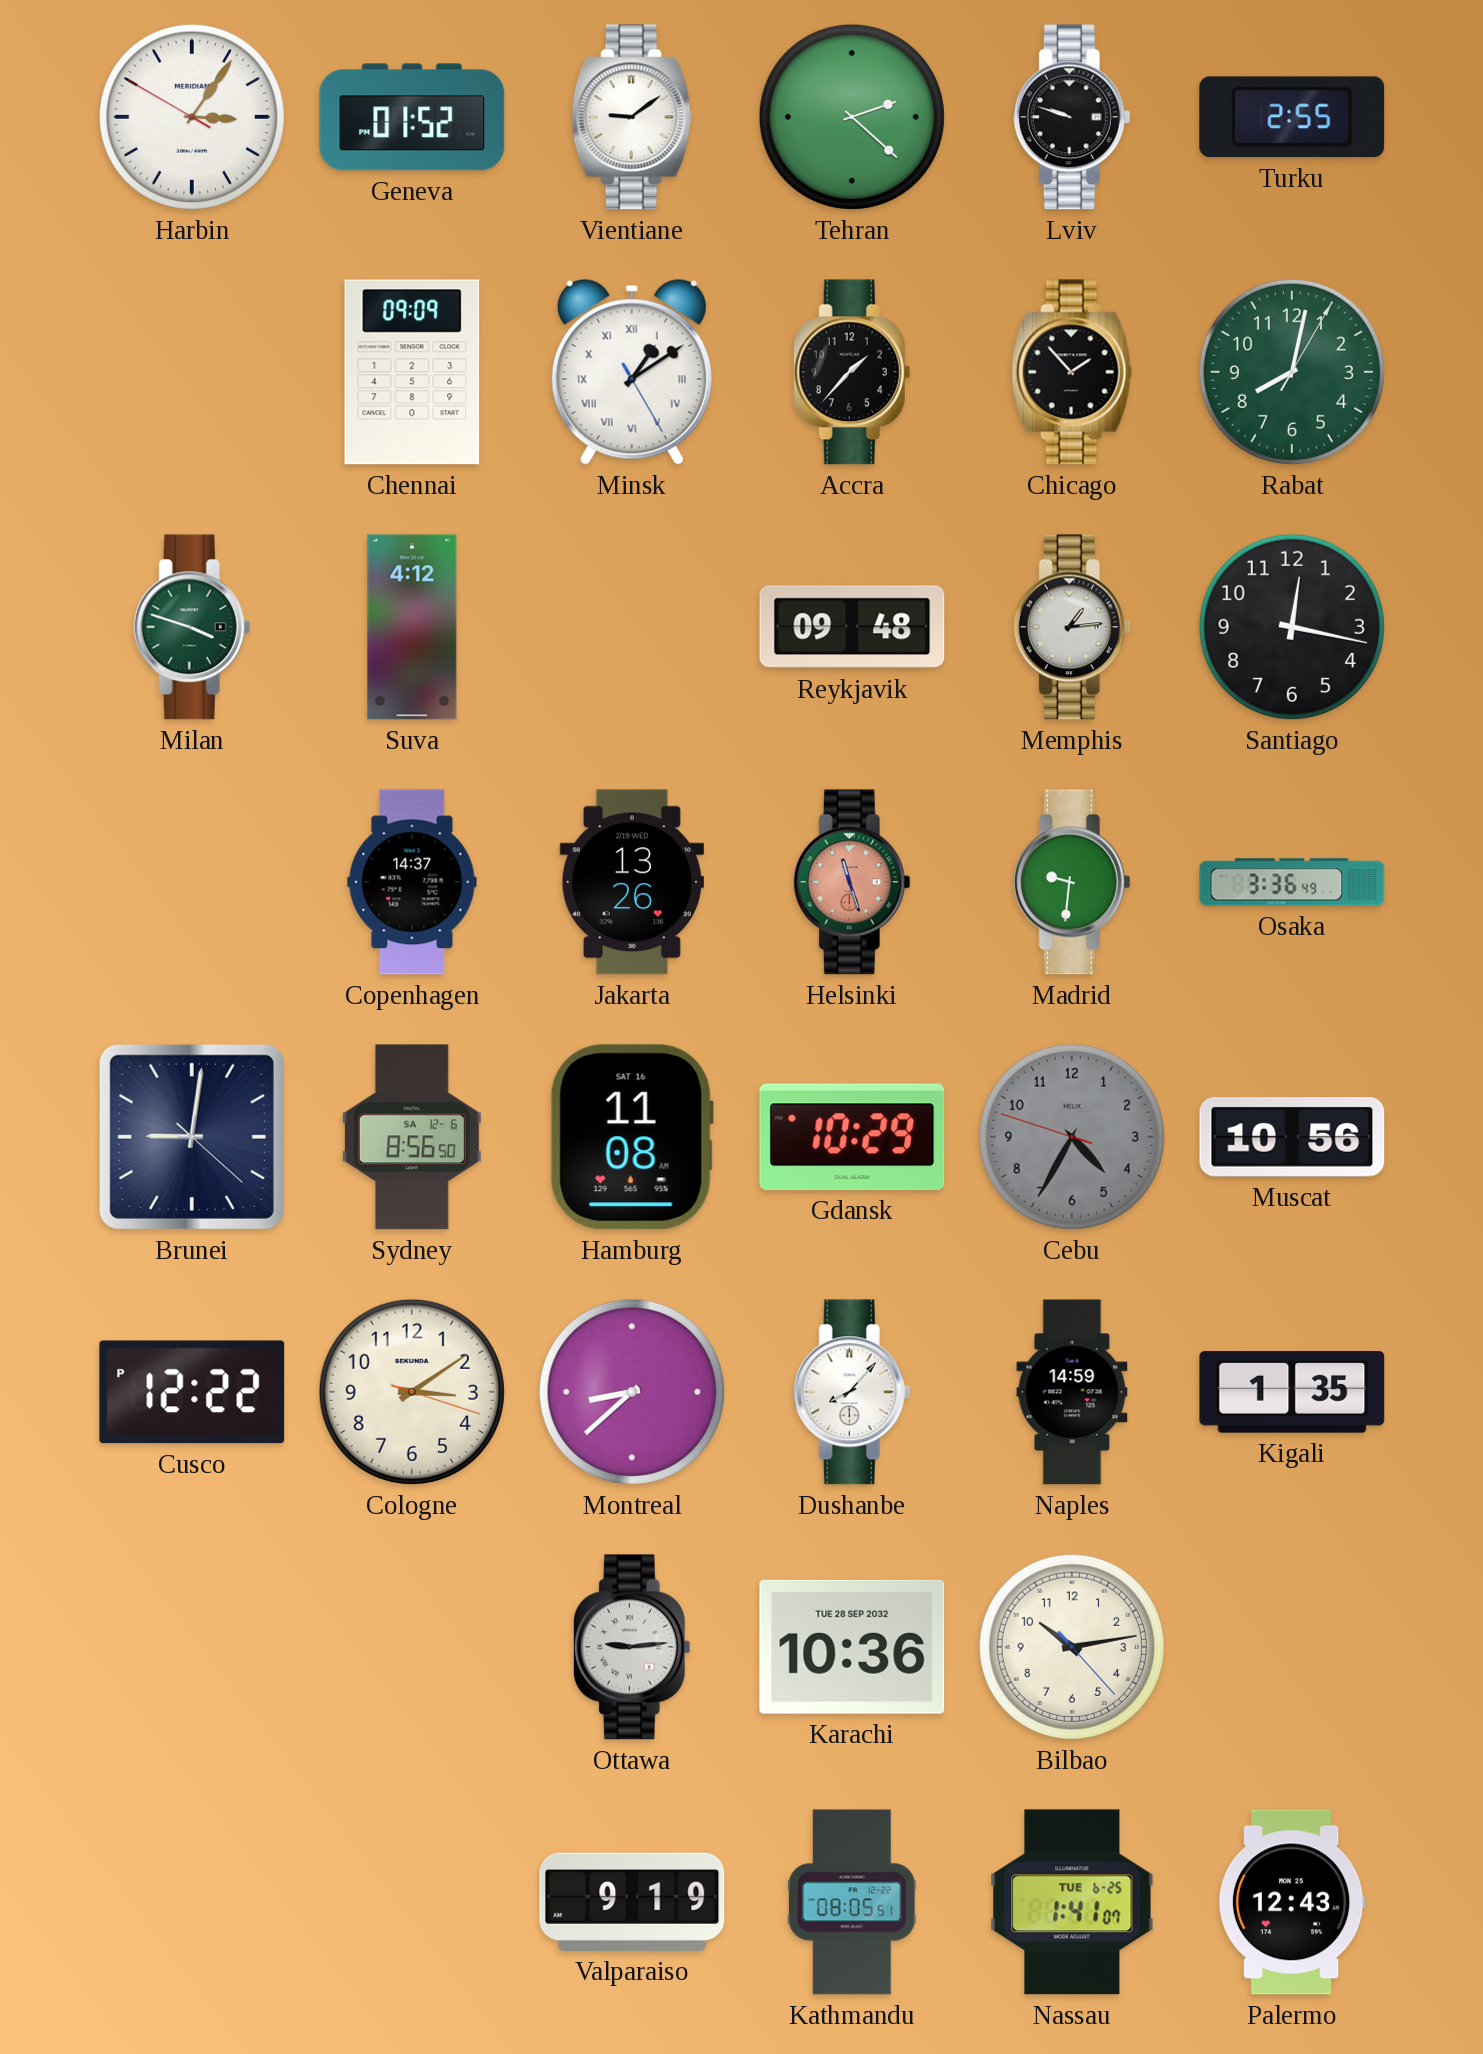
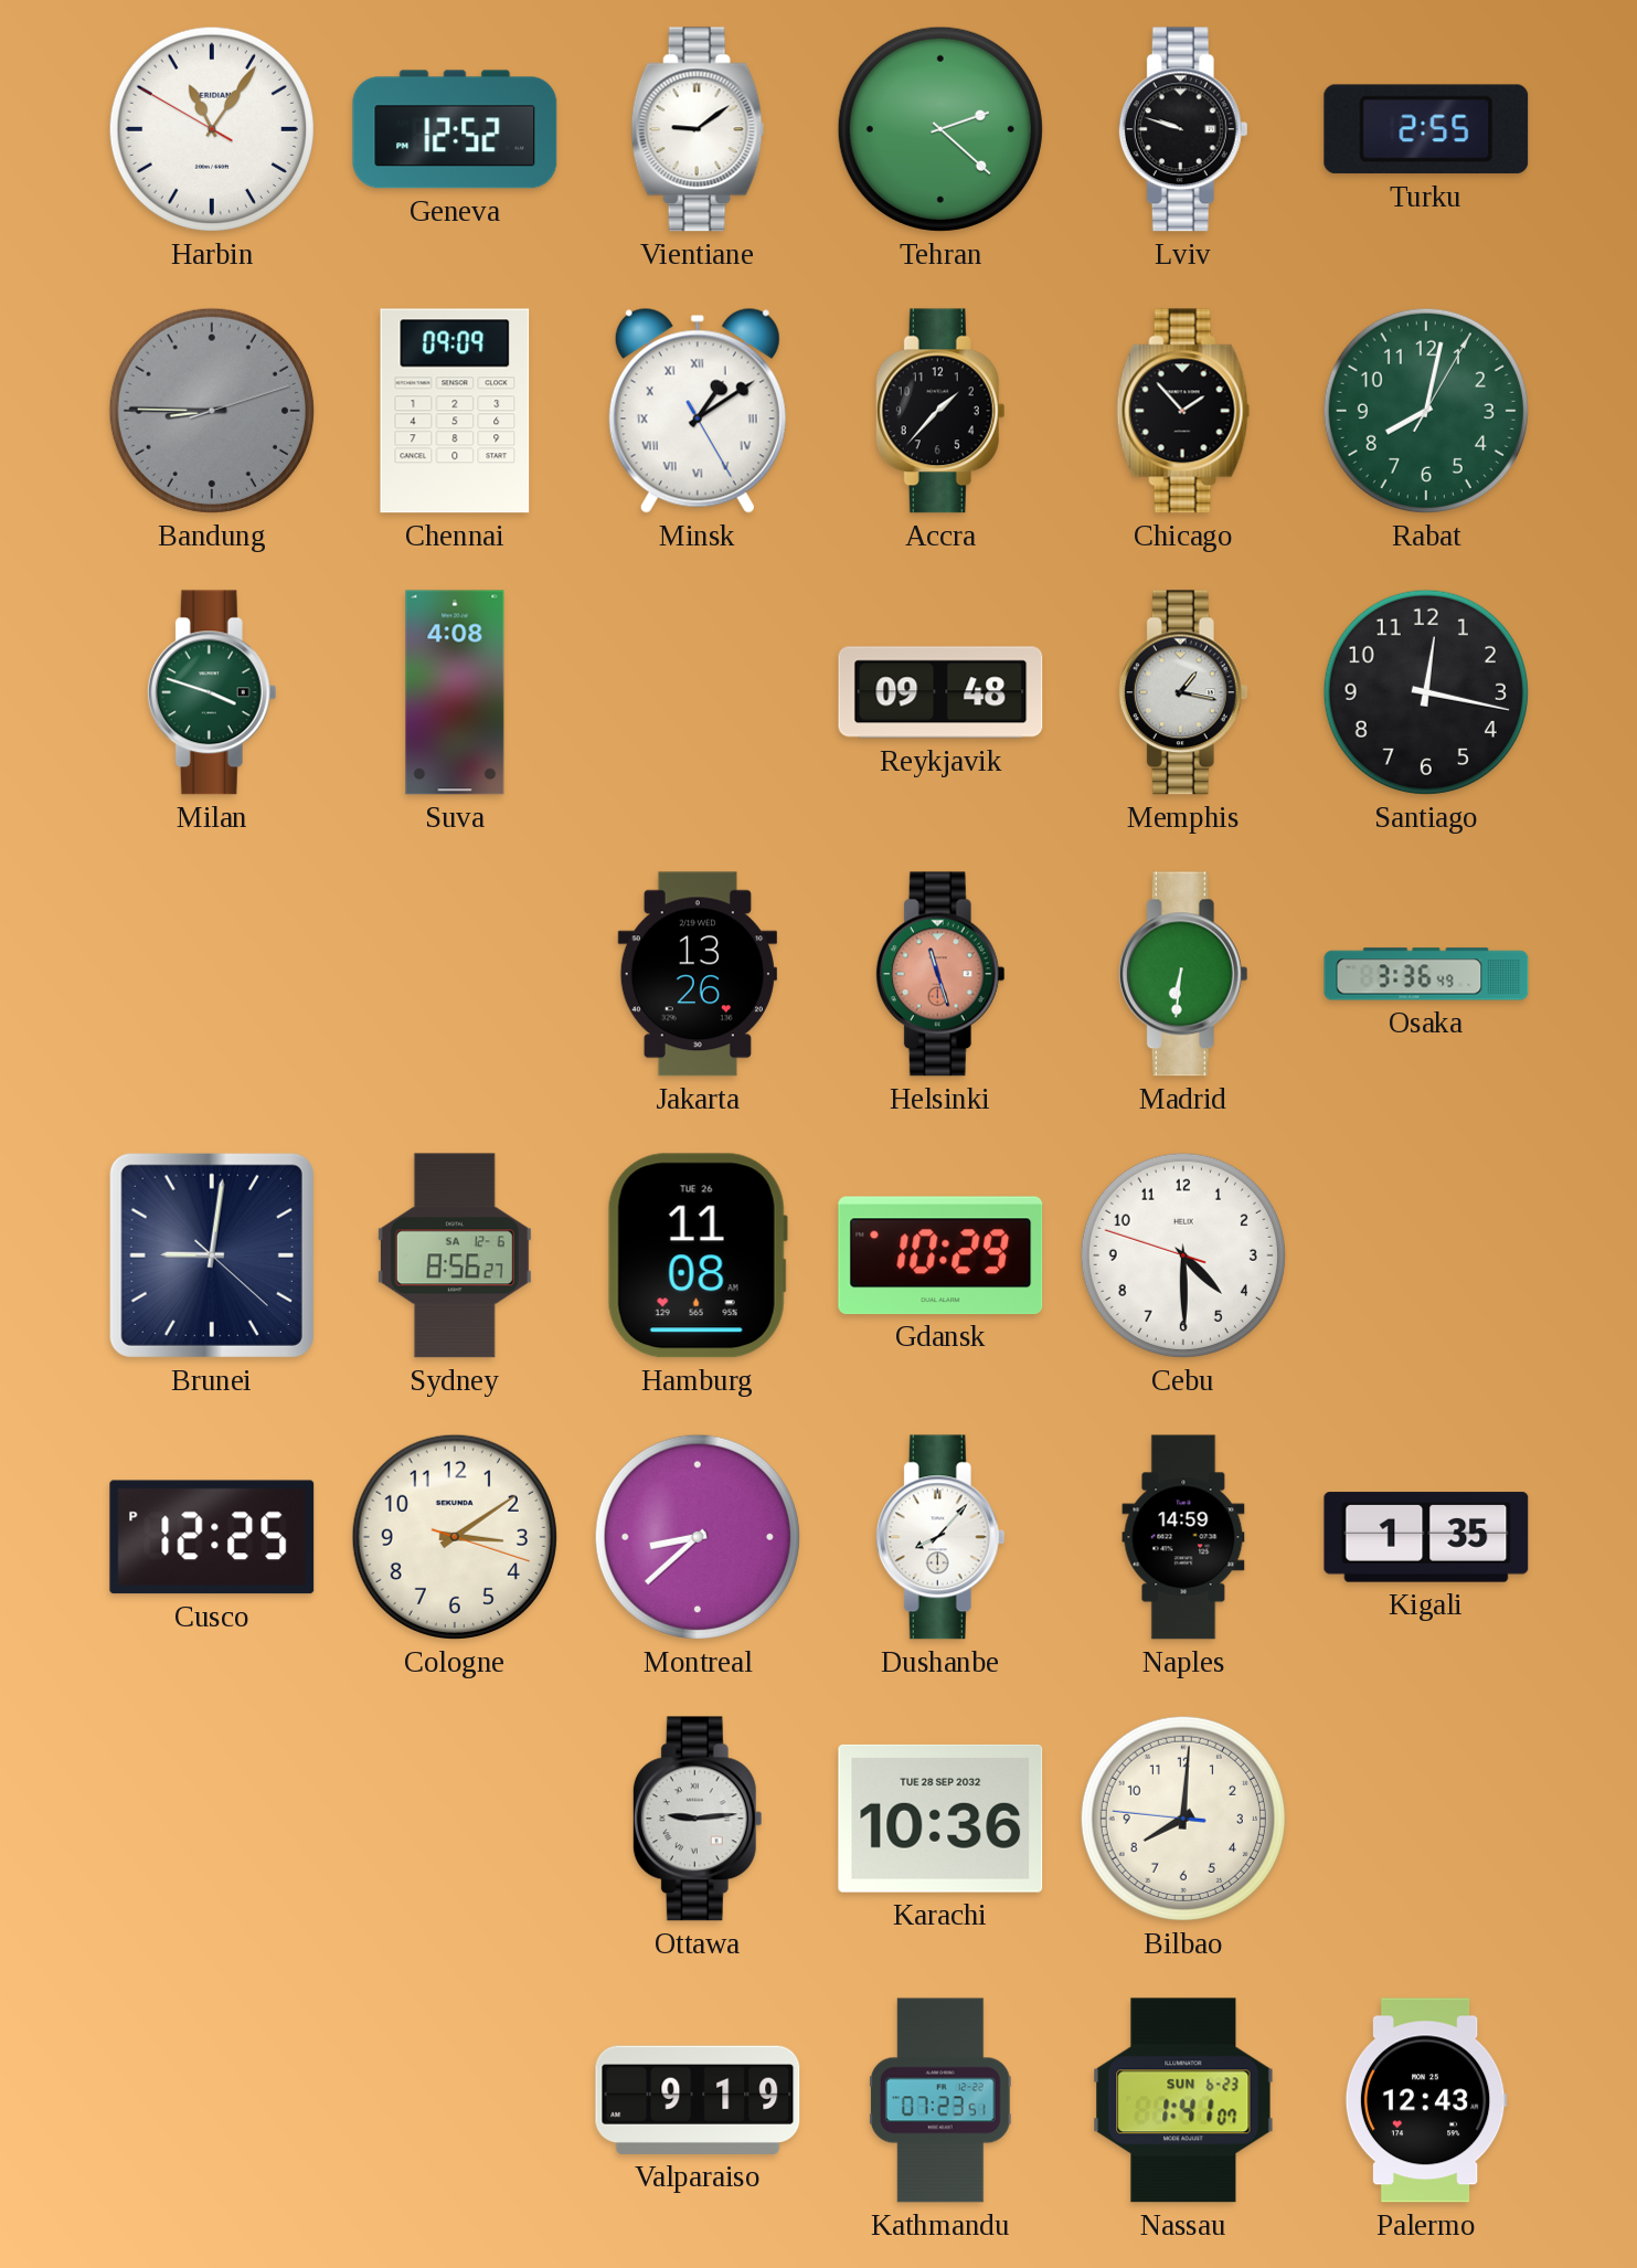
Harbin: 3:05 -> 11:05
Geneva: 01:52 -> 12:52
Bandung: none -> 8:45
Suva: 4:12 -> 4:08
Memphis: 1:14 -> 1:17
Copenhagen: 14:37 -> none
Madrid: 9:31 -> 6:31
Sydney: 8:56:50 -> 8:56:27
Hamburg date: SAT 16 -> TUE 26
Cebu: 4:34 -> 4:29
Cebu dial: grey -> white
Muscat: 10:56 -> none
Cusco: 12:22 -> 12:25
Bilbao: 10:13 -> 8:00
Kathmandu: 08:05 -> 07:23
Nassau date: TUE 6-25 -> SUN 6-23
